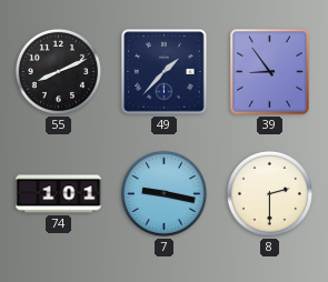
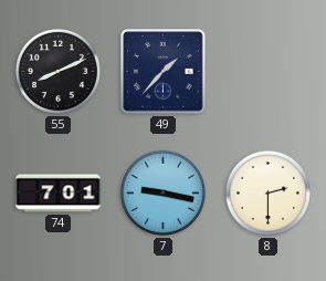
39: 8:54 -> none
74: 1:01 -> 7:01
